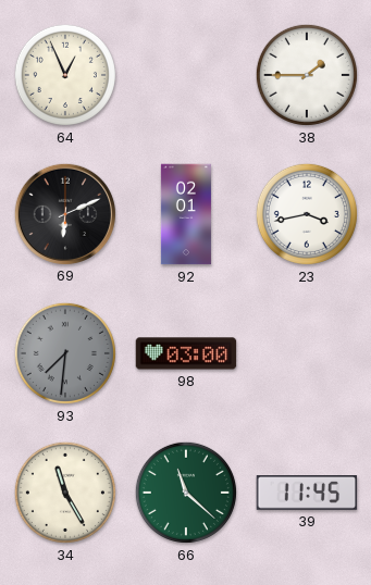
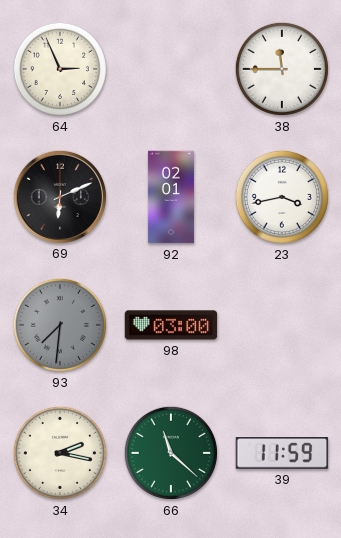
64: 12:56 -> 2:56
38: 1:45 -> 11:45
34: 11:25 -> 2:17
39: 11:45 -> 11:59
